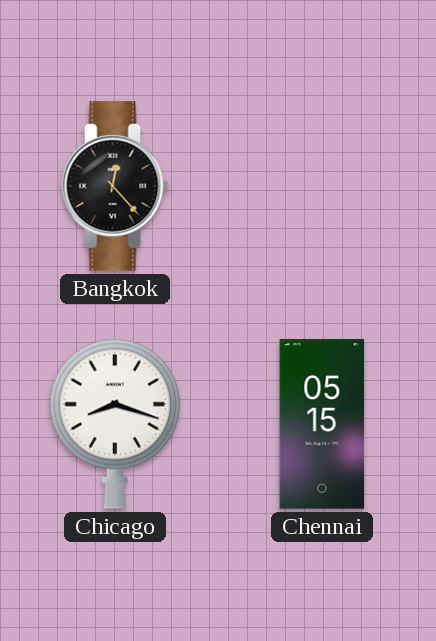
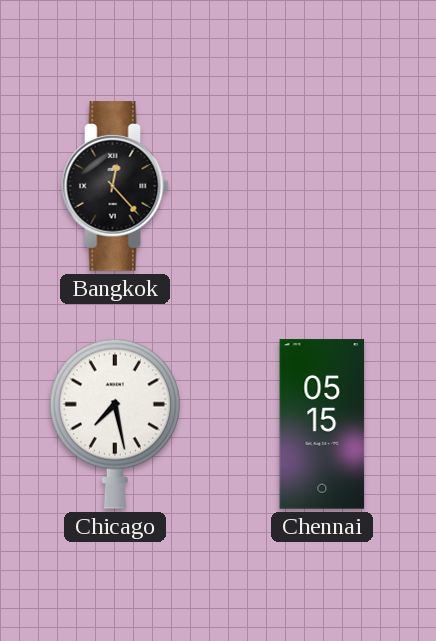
Chicago: 8:18 -> 7:28
